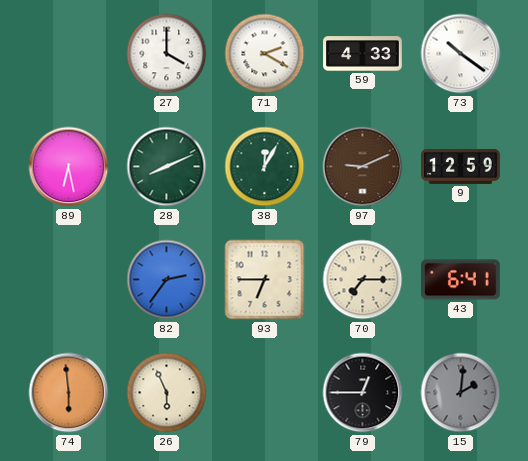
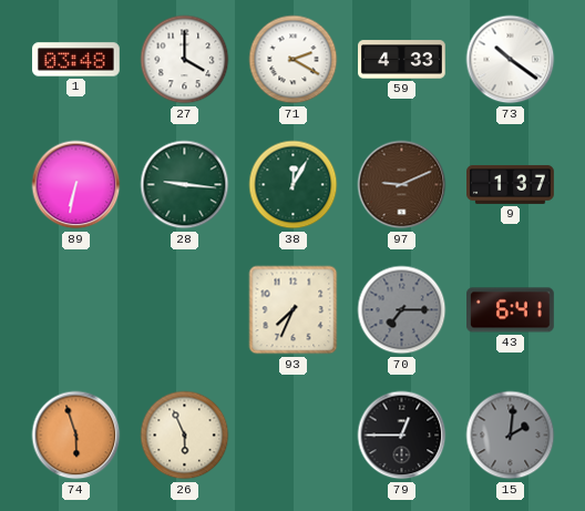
1: none -> 03:48
89: 6:28 -> 6:32
28: 8:11 -> 9:16
9: 12:59 -> 1:37
82: 2:36 -> none
93: 6:45 -> 7:34
70 dial: cream -> grey
74: 5:59 -> 5:57
